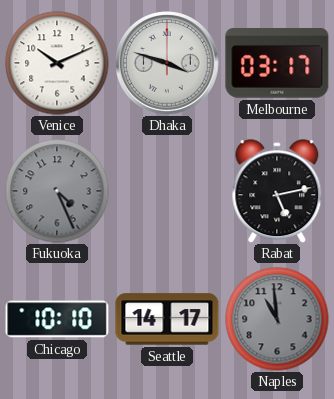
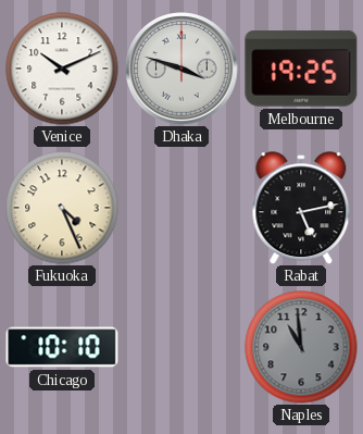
Melbourne: 03:17 -> 19:25
Fukuoka dial: grey -> cream
Seattle: 14:17 -> none
